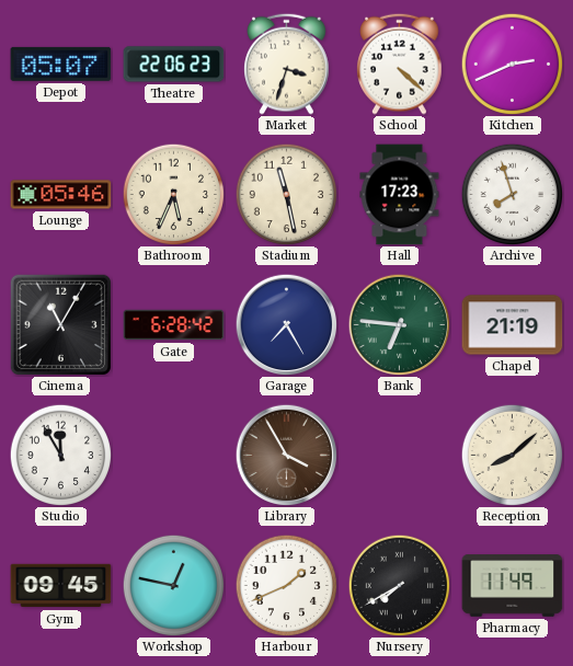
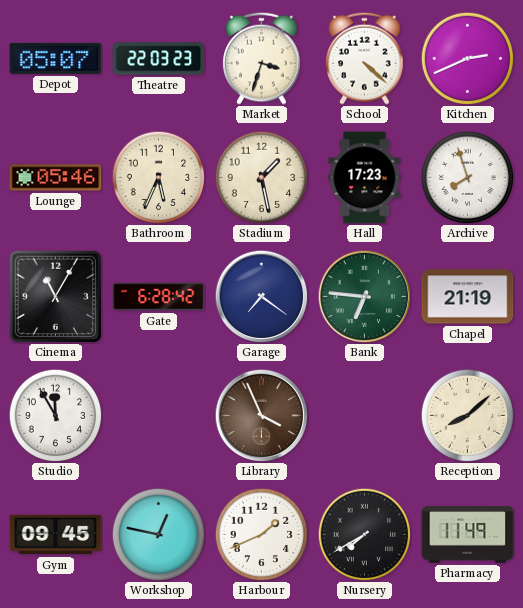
Theatre: 22:06 -> 22:03
Stadium: 11:28 -> 1:28
Garage: 7:25 -> 7:21
Library: 3:55 -> 3:56
